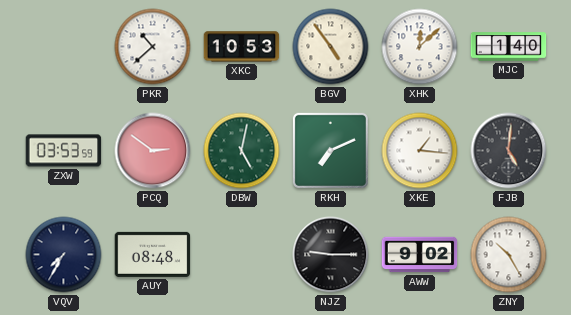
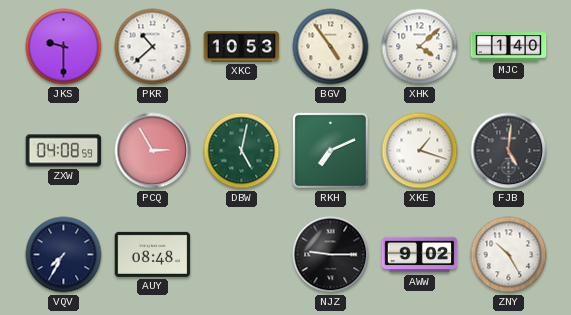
JKS: none -> 9:30
XHK: 12:08 -> 4:08
ZXW: 03:53 -> 04:08
PCQ: 2:51 -> 2:55
XKE: 1:16 -> 1:18
